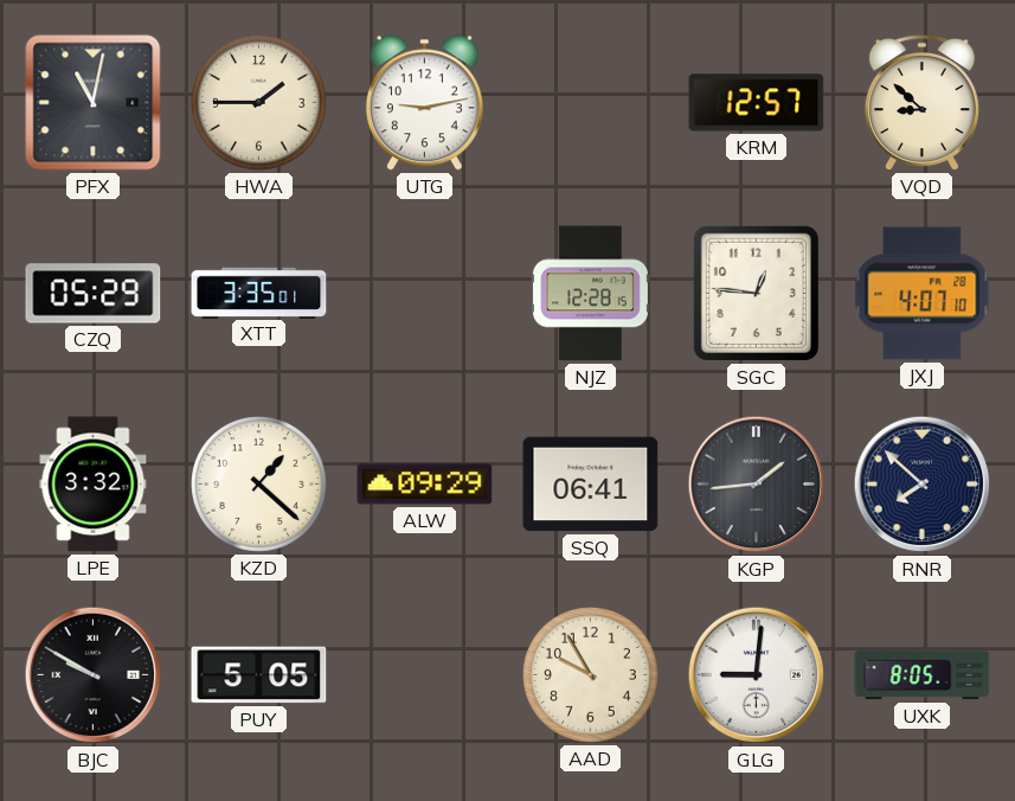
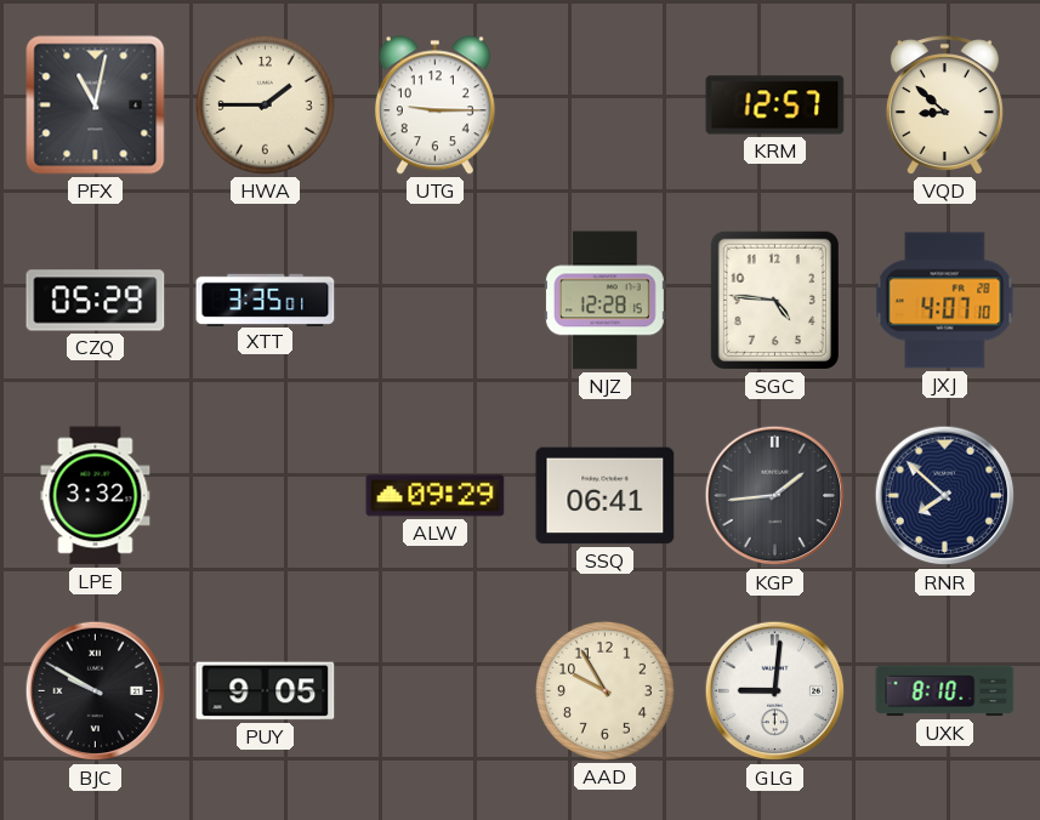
UTG: 9:13 -> 9:15
SGC: 12:46 -> 4:46
KZD: 1:22 -> none
PUY: 5:05 -> 9:05
UXK: 8:05 -> 8:10
